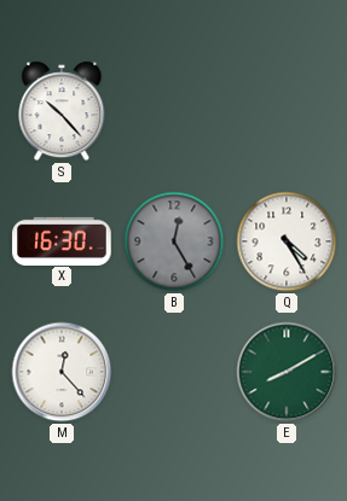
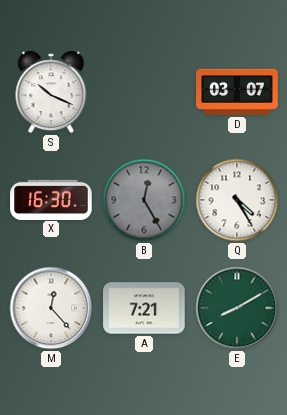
S: 10:23 -> 10:19
D: none -> 03:07
A: none -> 7:21
